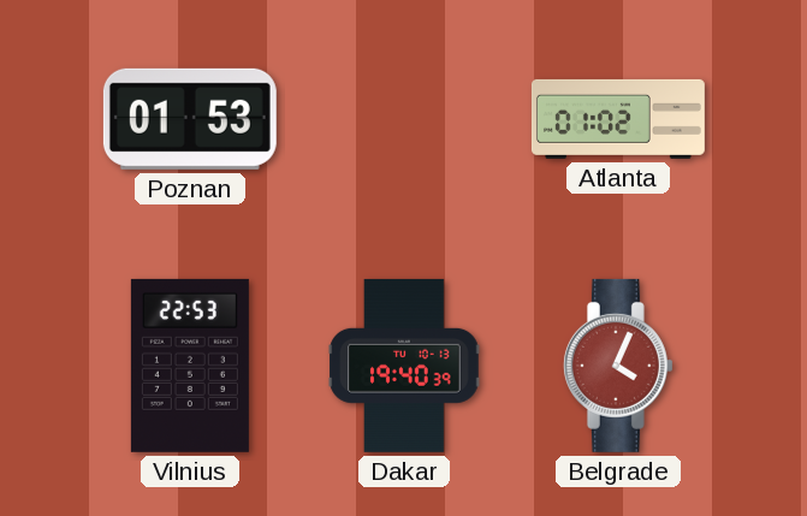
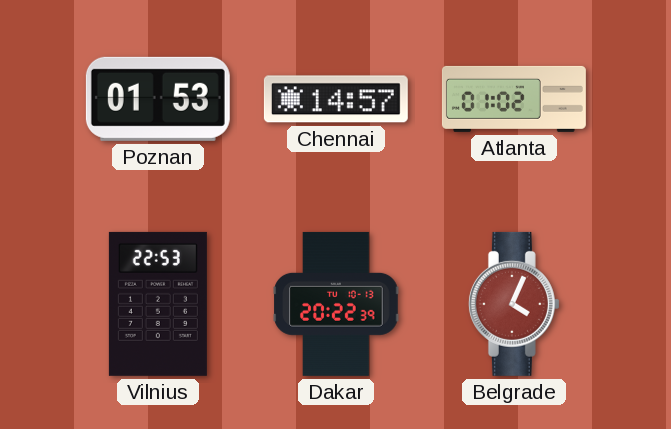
Chennai: none -> 14:57
Dakar: 19:40 -> 20:22
